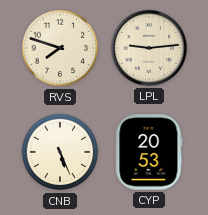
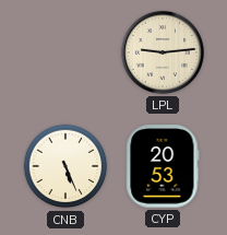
RVS: 7:48 -> none
